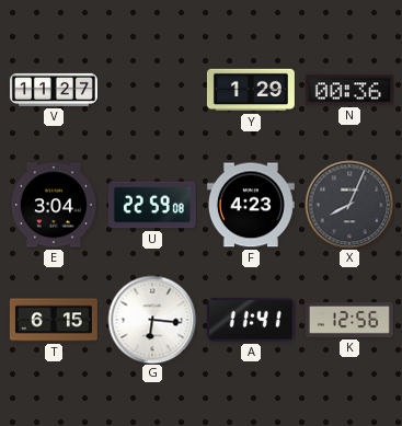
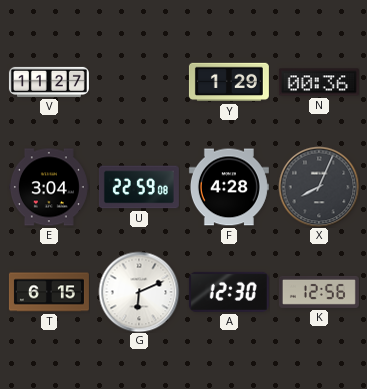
F: 4:23 -> 4:28
G: 6:16 -> 6:11
A: 11:41 -> 12:30
